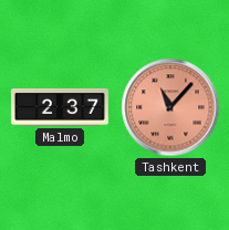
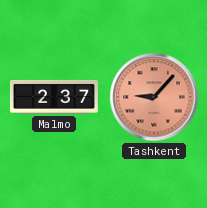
Tashkent: 11:07 -> 9:07
